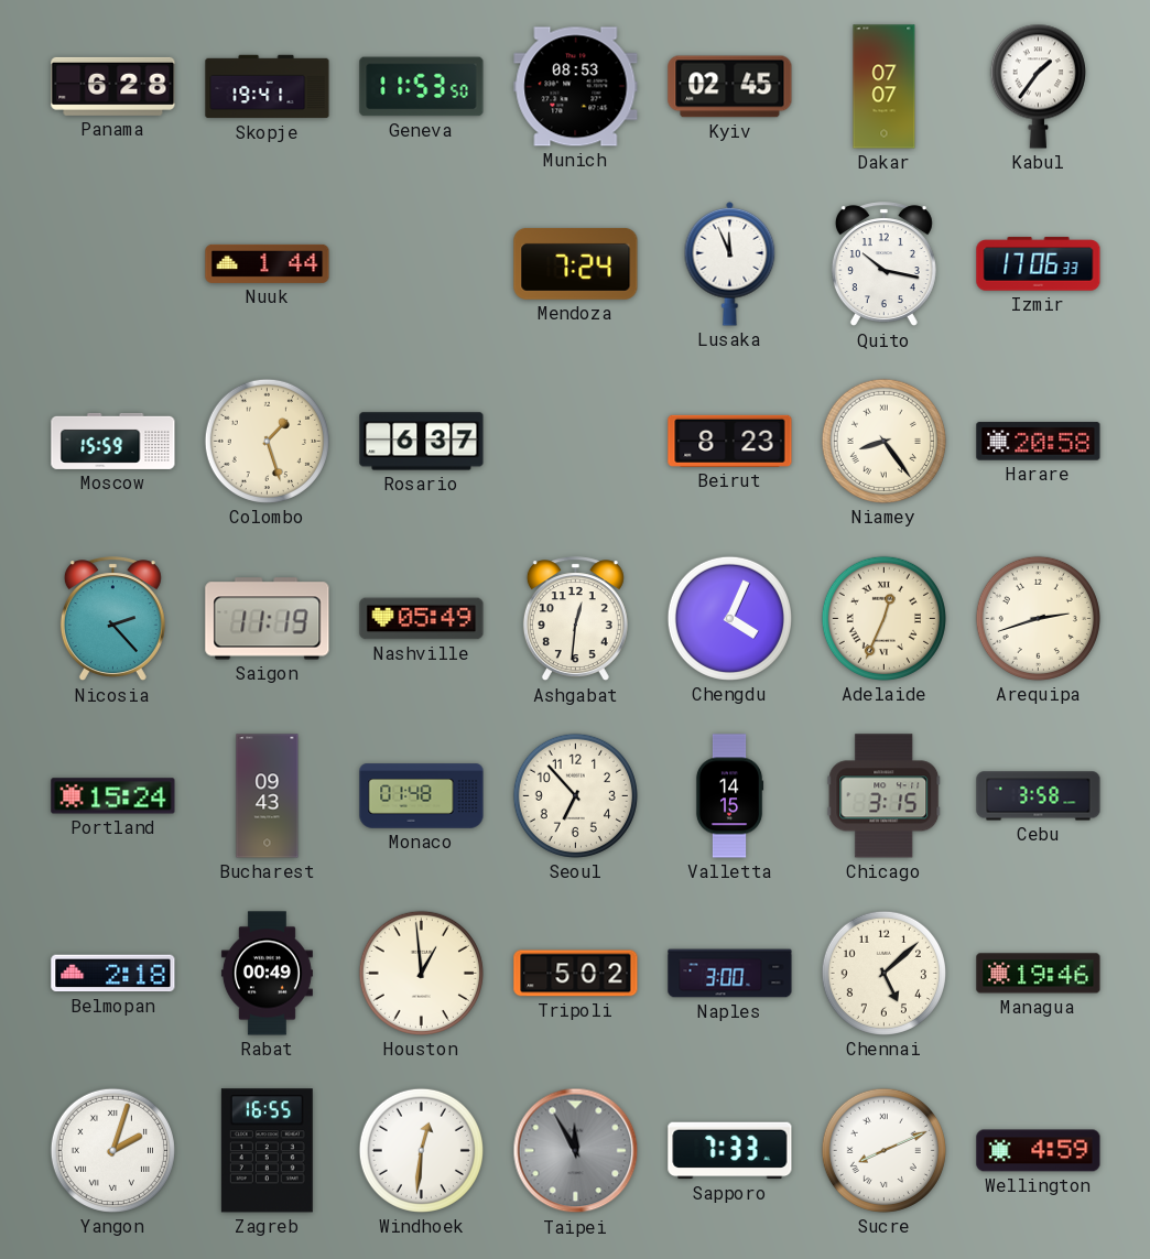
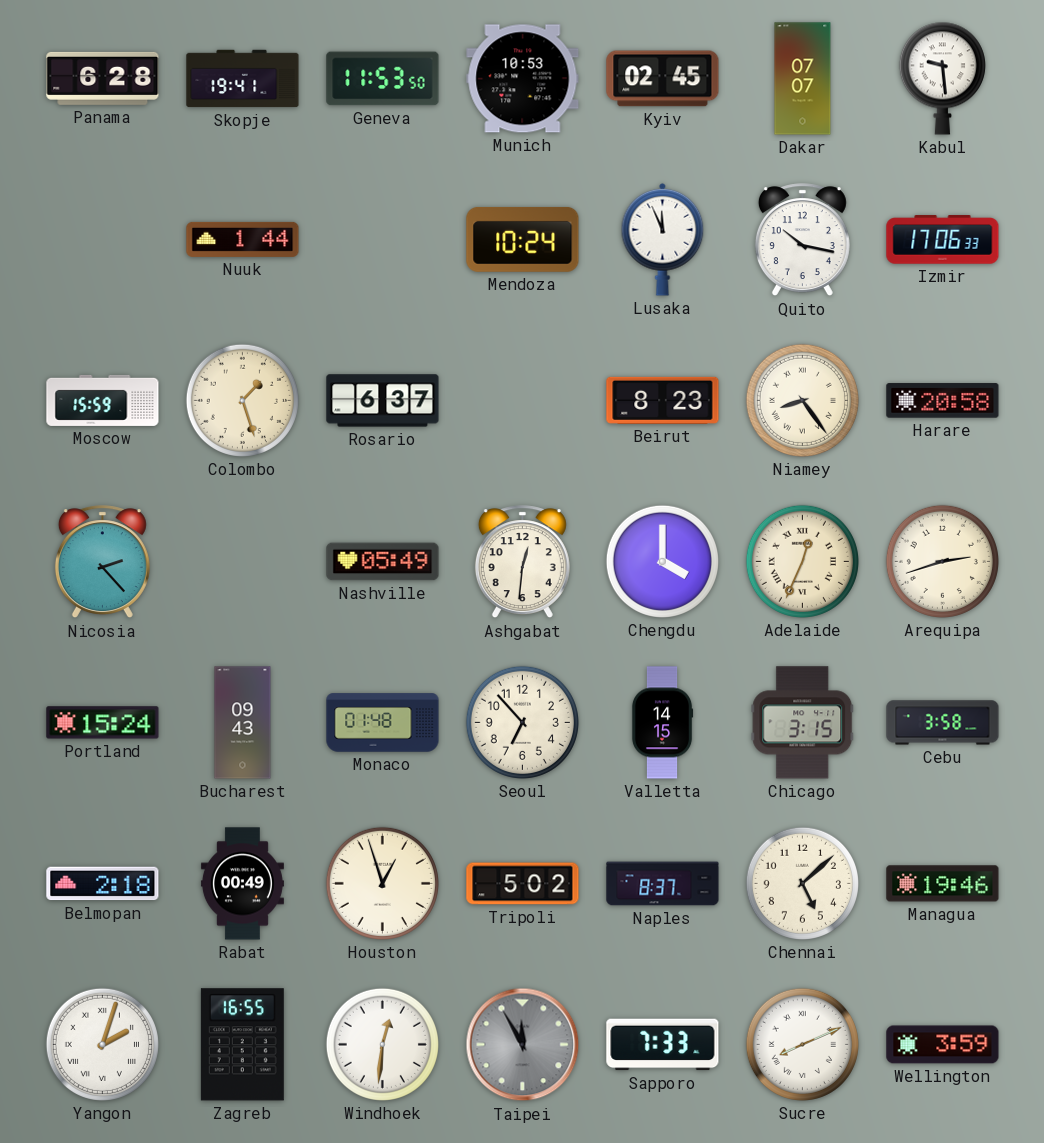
Munich: 08:53 -> 10:53
Kabul: 1:36 -> 9:29
Mendoza: 7:24 -> 10:24
Saigon: 11:19 -> none
Chengdu: 4:04 -> 4:00
Houston: 12:59 -> 12:57
Naples: 3:00 -> 8:37
Wellington: 4:59 -> 3:59
